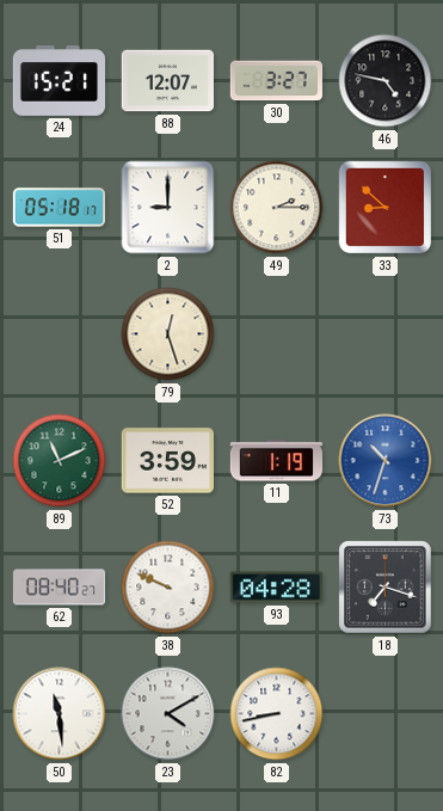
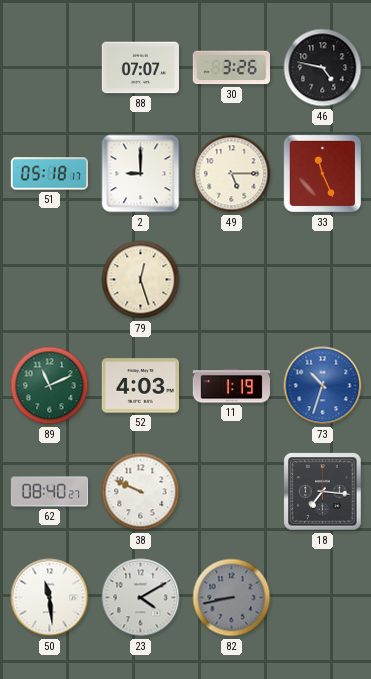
24: 15:21 -> none
88: 12:07 -> 07:07
30: 3:27 -> 3:26
49: 2:15 -> 5:15
33: 8:52 -> 11:26
52: 3:59 -> 4:03
93: 04:28 -> none
18: 7:18 -> 7:16
82 dial: white -> grey
